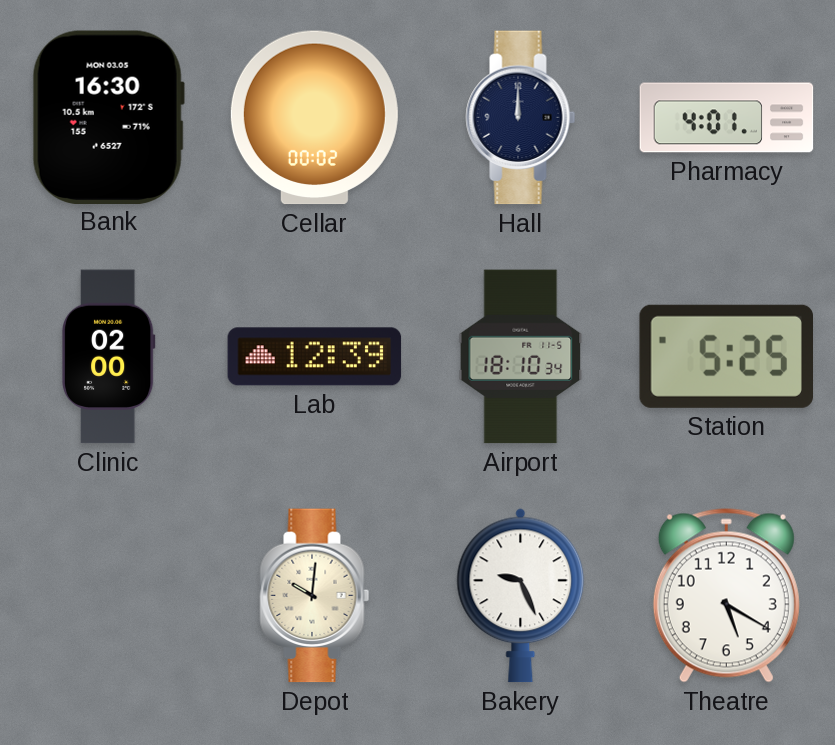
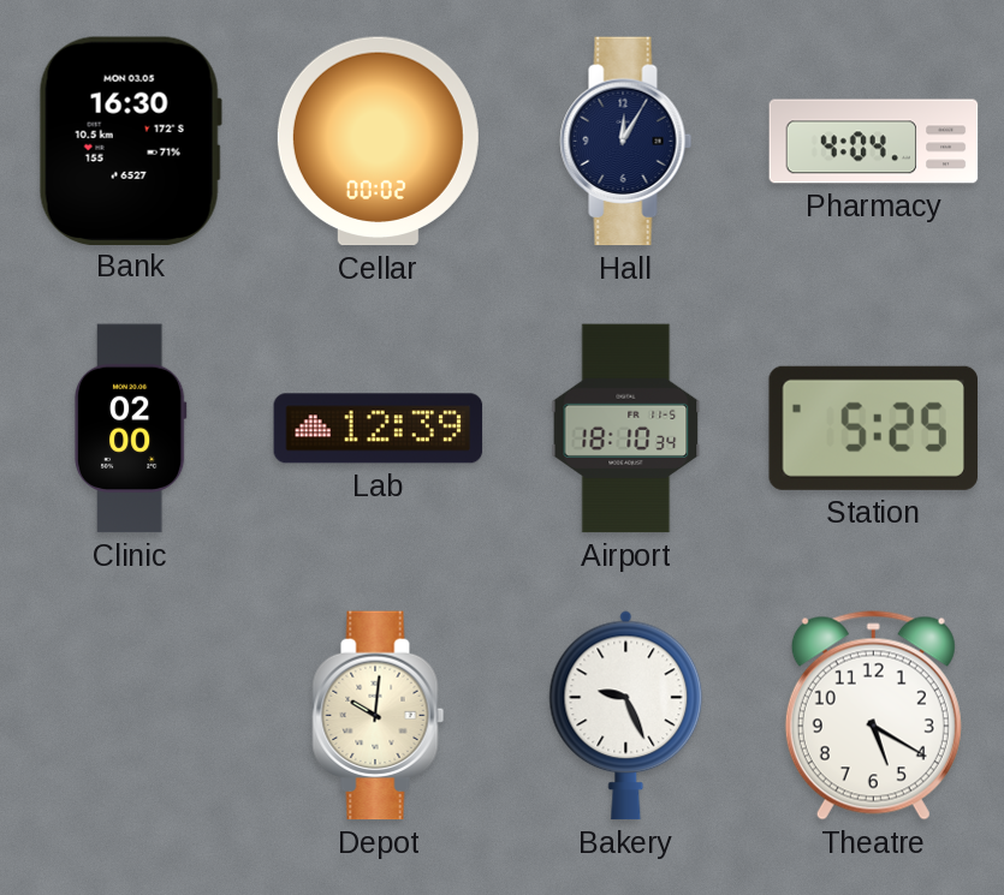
Hall: 12:00 -> 12:05
Pharmacy: 4:01 -> 4:04
